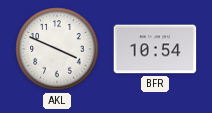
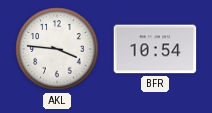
AKL: 3:49 -> 3:46
